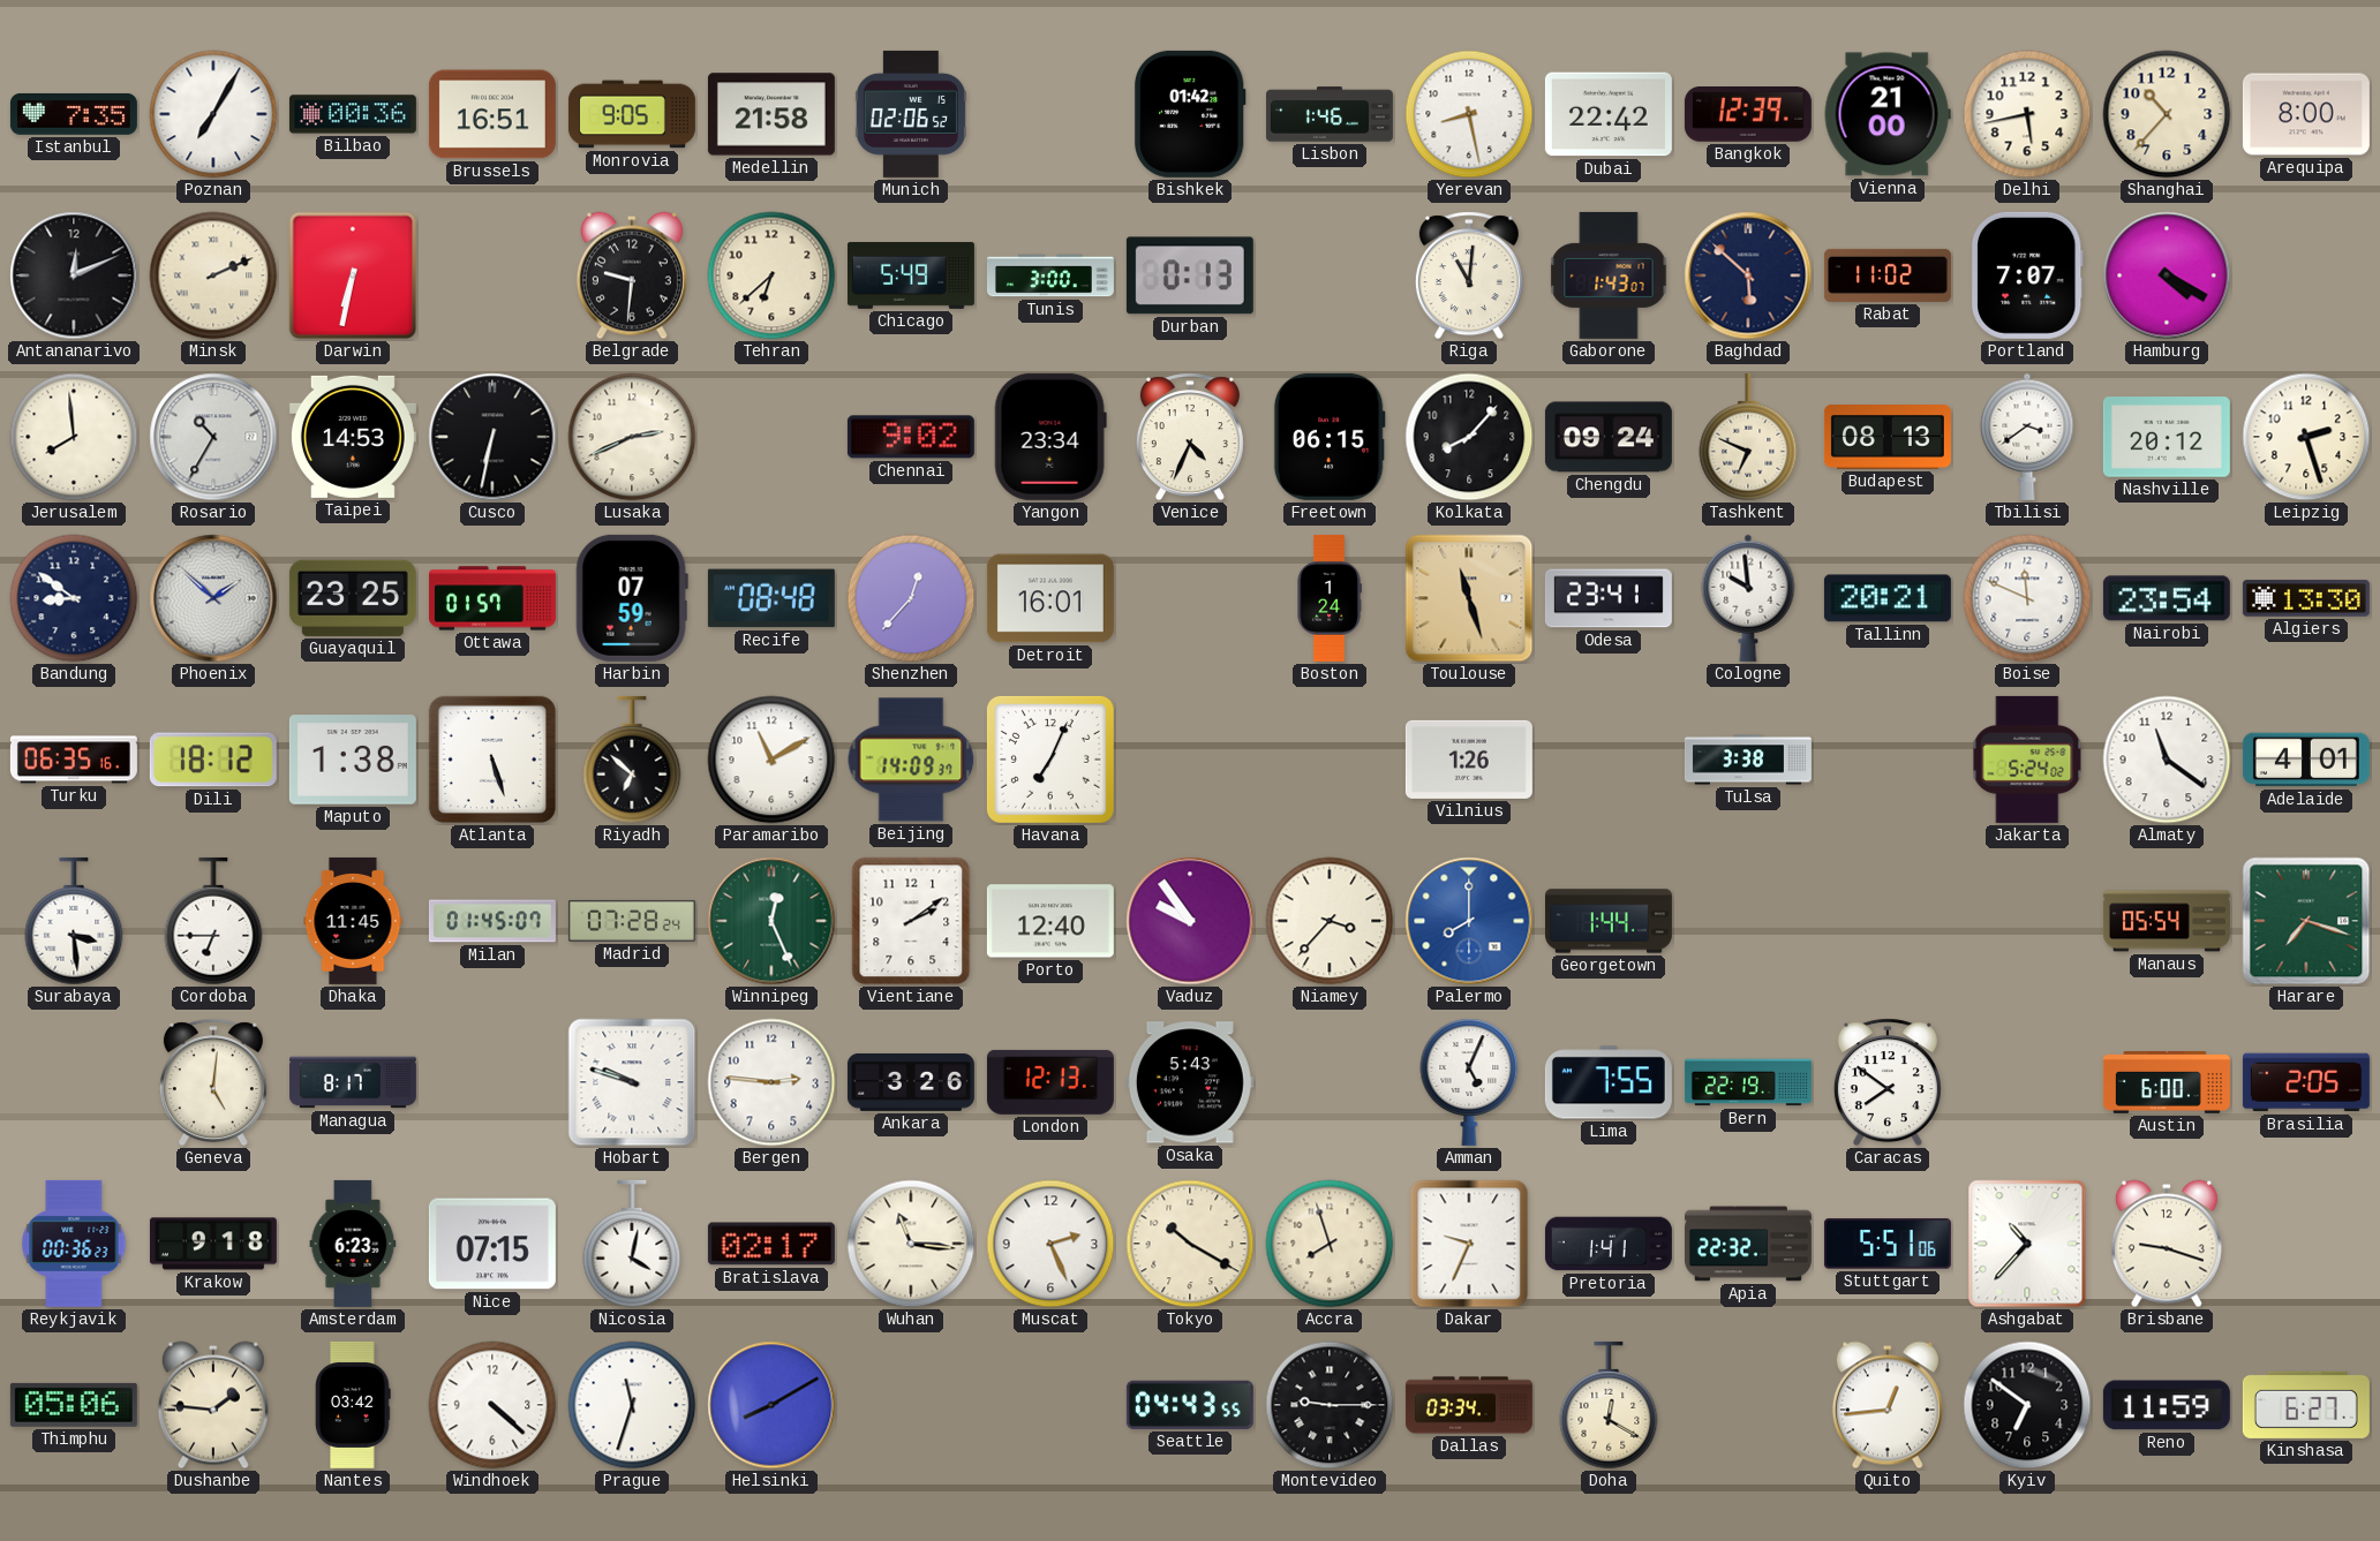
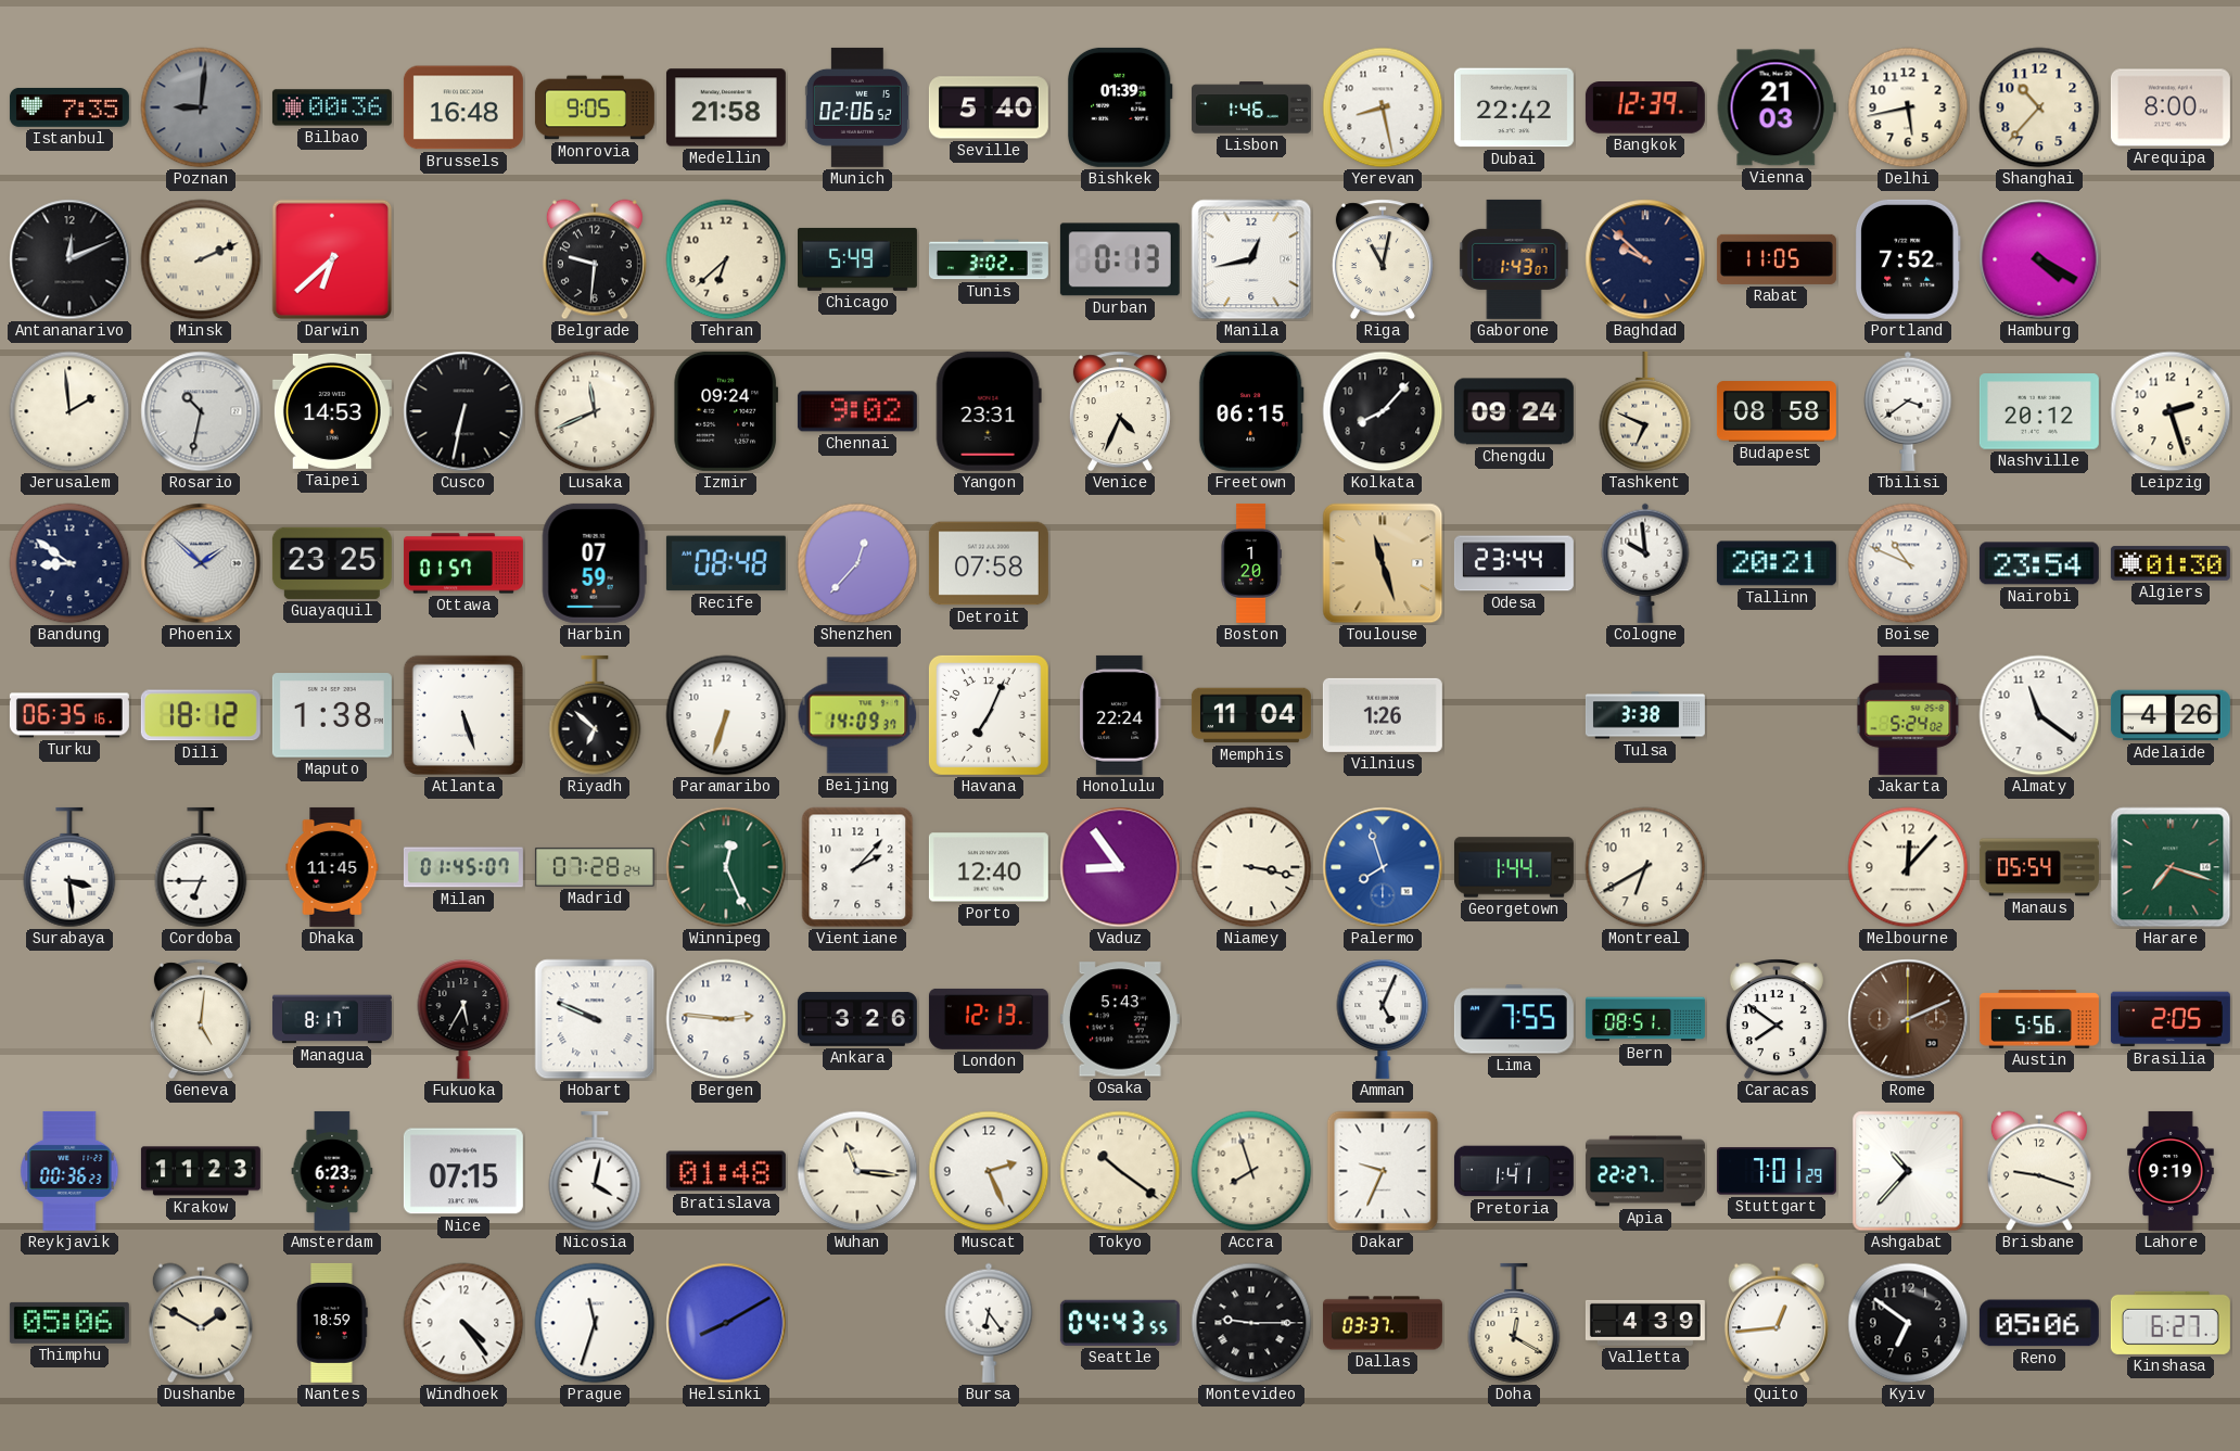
Poznan: 7:05 -> 9:01
Poznan dial: white -> grey
Brussels: 16:51 -> 16:48
Seville: none -> 5:40
Bishkek: 01:42 -> 01:39
Vienna: 21:00 -> 21:03
Darwin: 6:32 -> 6:38
Tunis: 3:00 -> 3:02
Manila: none -> 12:43
Riga: 11:01 -> 11:02
Baghdad: 5:52 -> 9:52
Rabat: 11:02 -> 11:05
Portland: 7:07 -> 7:52
Jerusalem: 7:59 -> 1:59
Rosario: 10:35 -> 10:32
Lusaka: 2:41 -> 11:41
Izmir: none -> 09:24
Yangon: 23:34 -> 23:31
Budapest: 08:13 -> 08:58
Detroit: 16:01 -> 07:58
Boston: 1:24 -> 1:20
Odesa: 23:41 -> 23:44
Boise: 11:49 -> 10:49
Algiers: 13:30 -> 01:30
Paramaribo: 11:10 -> 6:33
Honolulu: none -> 22:24
Memphis: none -> 11:04
Adelaide: 4:01 -> 4:26
Vientiane: 2:09 -> 2:07
Vaduz: 9:54 -> 8:54
Niamey: 3:37 -> 3:17
Palermo: 8:00 -> 7:57
Montreal: none -> 6:40
Melbourne: none -> 12:07
Fukuoka: none -> 5:35
Hobart: 9:48 -> 9:49
Bern: 22:19 -> 08:51
Rome: none -> 2:11
Austin: 6:00 -> 5:56
Krakow: 9:18 -> 11:23
Bratislava: 02:17 -> 01:48
Tokyo: 10:20 -> 10:21
Apia: 22:32 -> 22:27
Stuttgart: 5:51 -> 7:01
Lahore: none -> 9:19
Dushanbe: 1:46 -> 1:50
Nantes: 03:42 -> 18:59
Windhoek: 4:22 -> 4:24
Bursa: none -> 6:24
Dallas: 03:34 -> 03:37
Valletta: none -> 4:39
Reno: 11:59 -> 05:06
